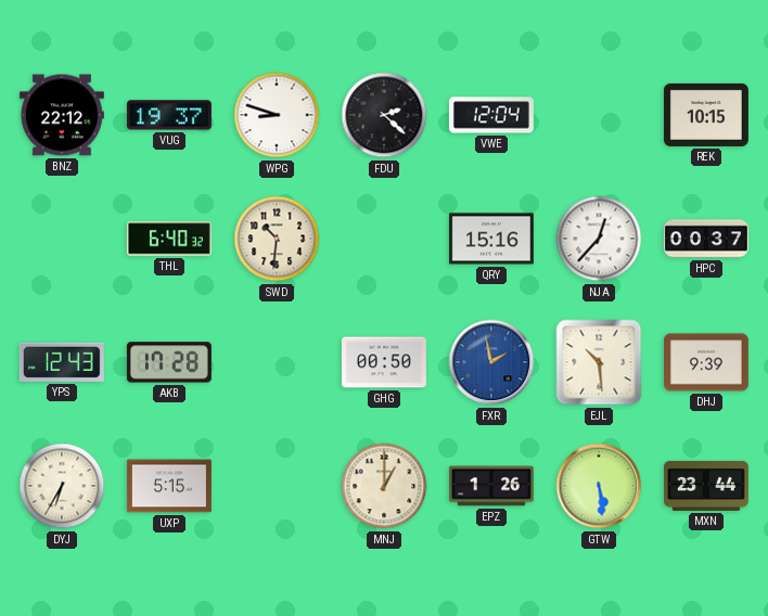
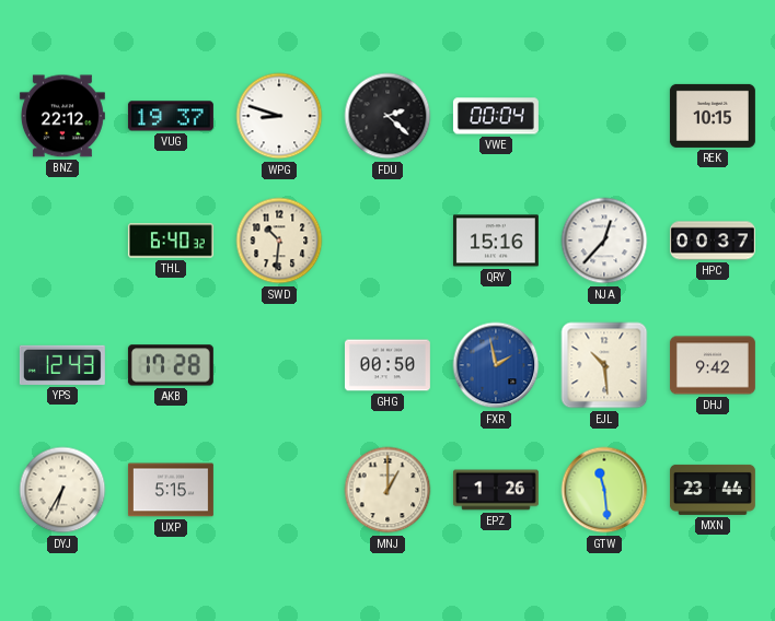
VWE: 12:04 -> 00:04
DHJ: 9:39 -> 9:42
GTW: 5:29 -> 11:29
